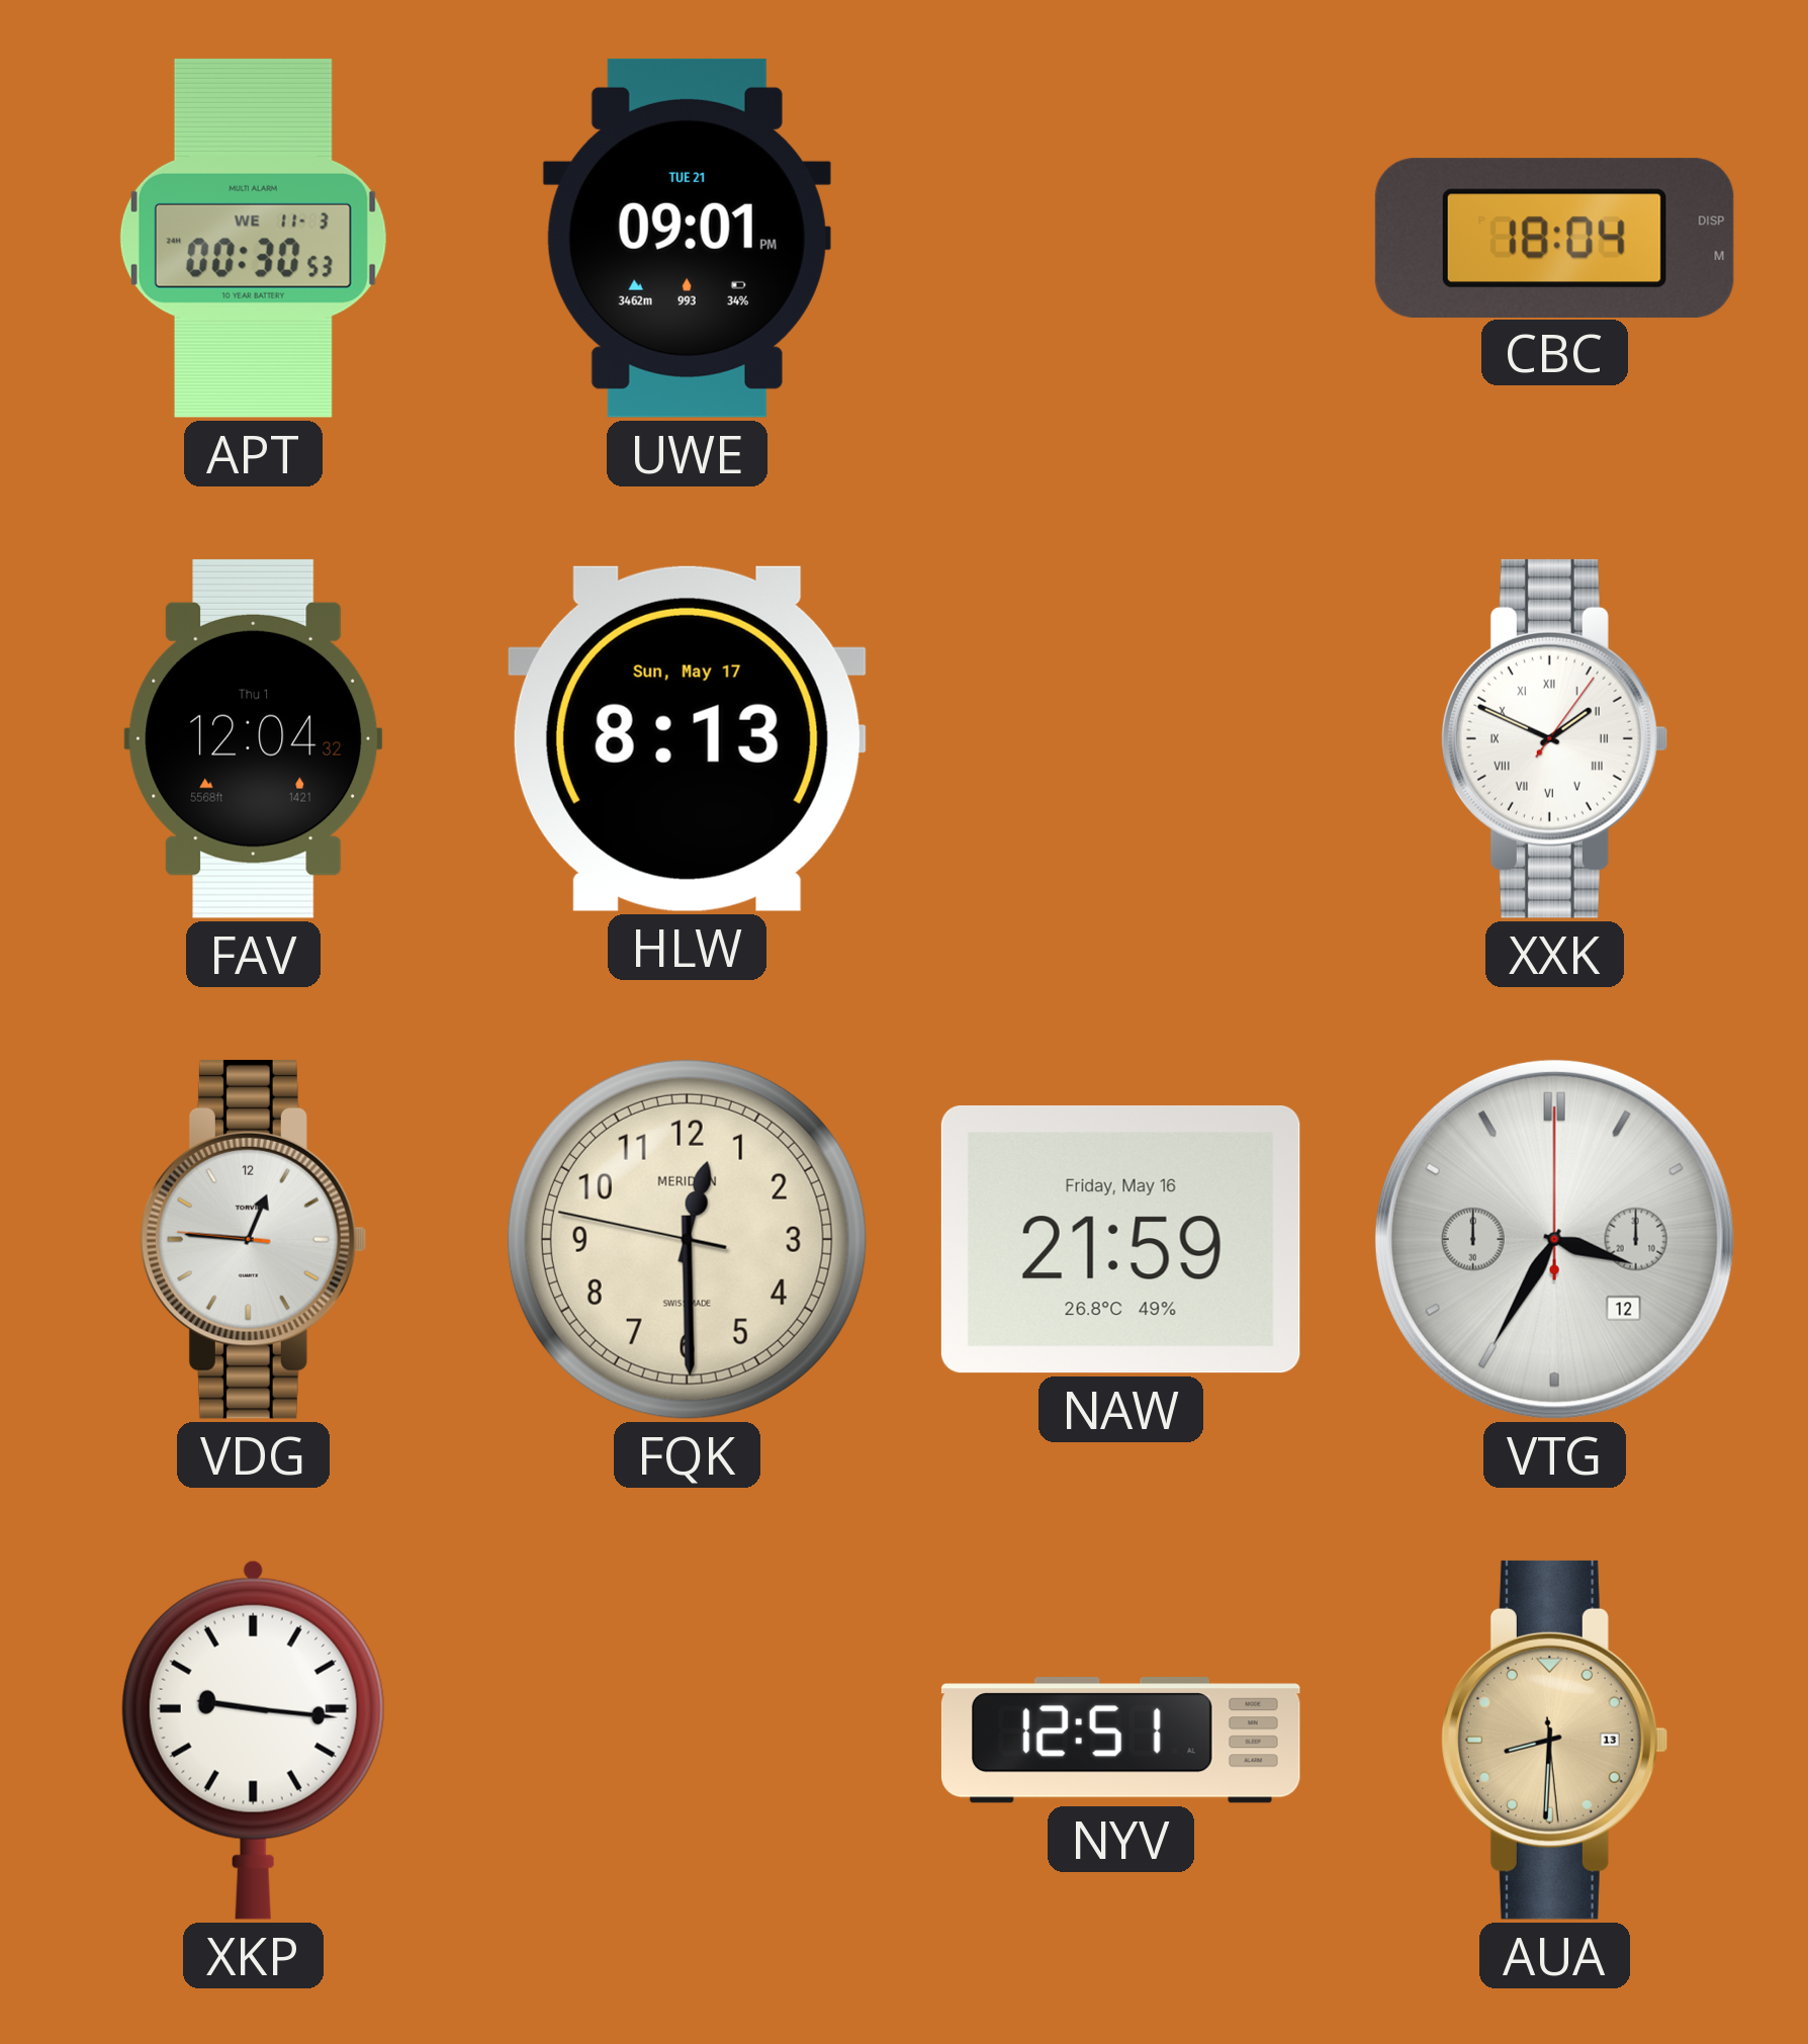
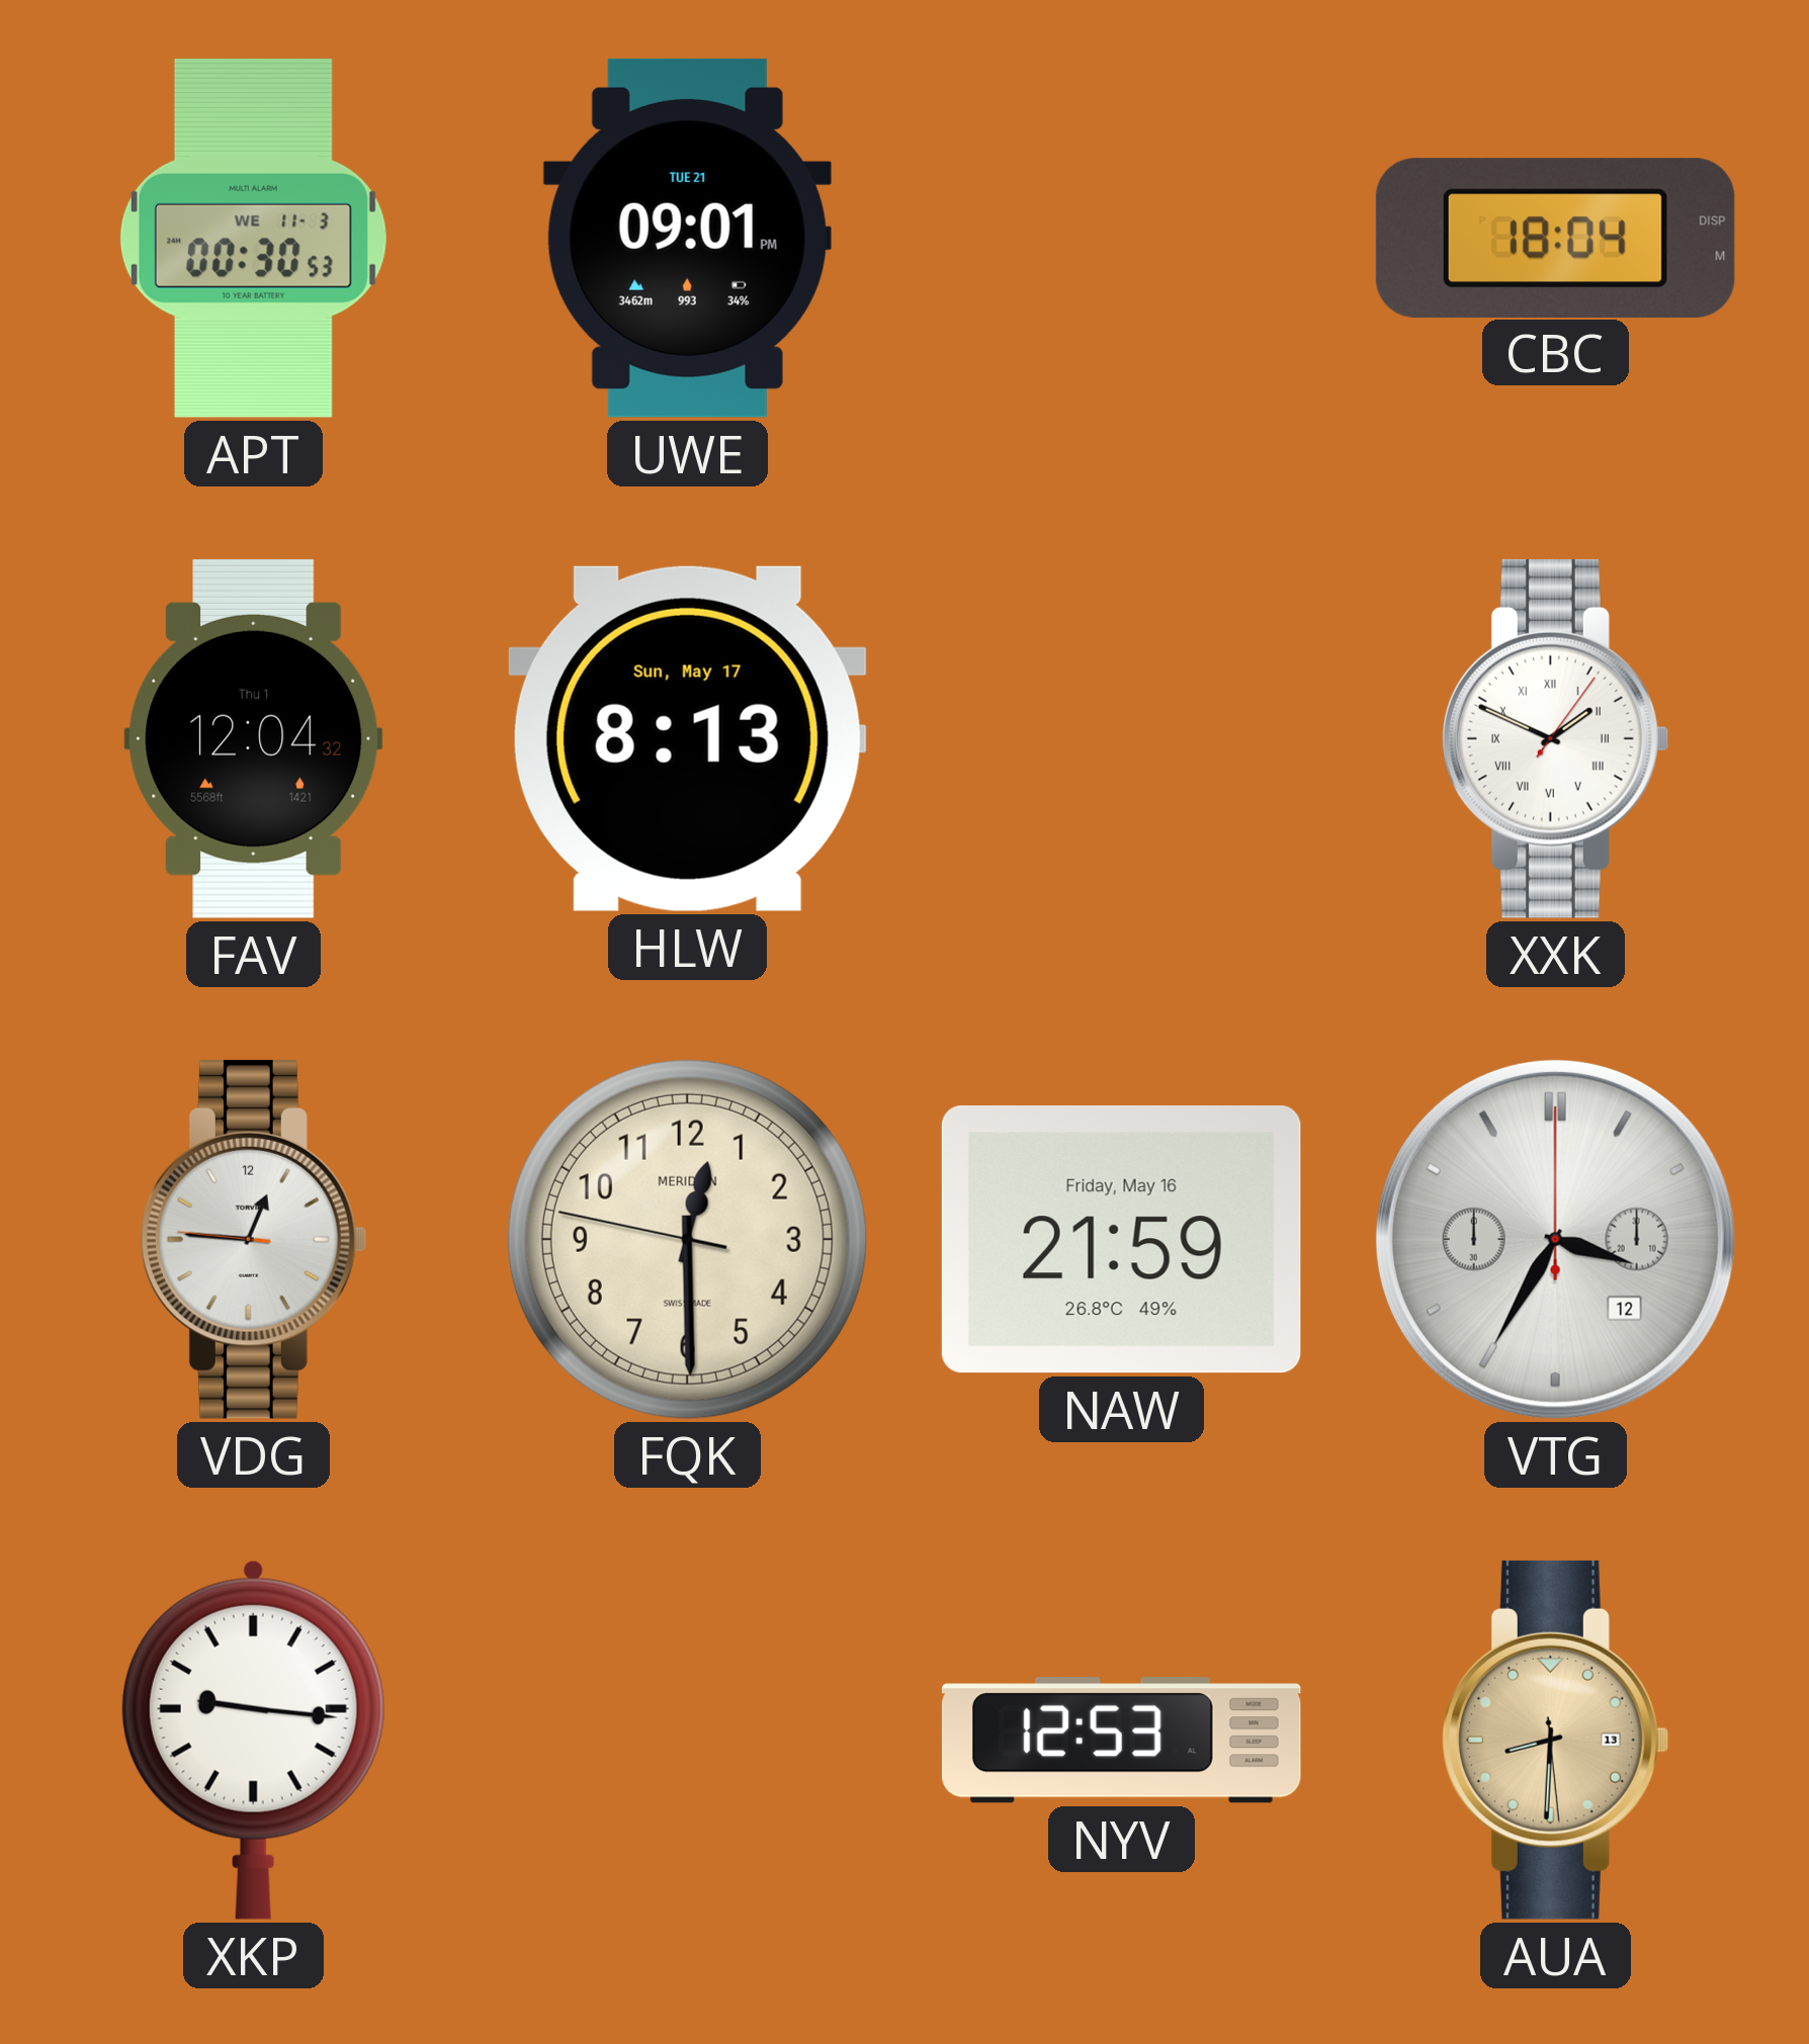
NYV: 12:51 -> 12:53
